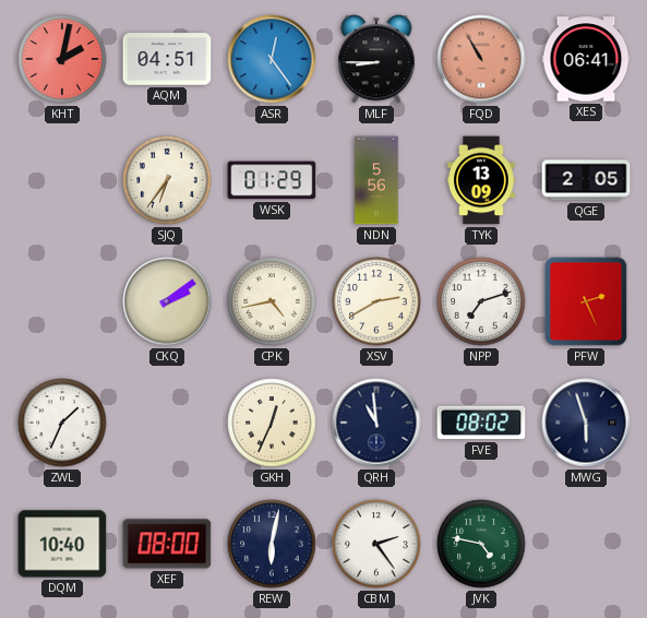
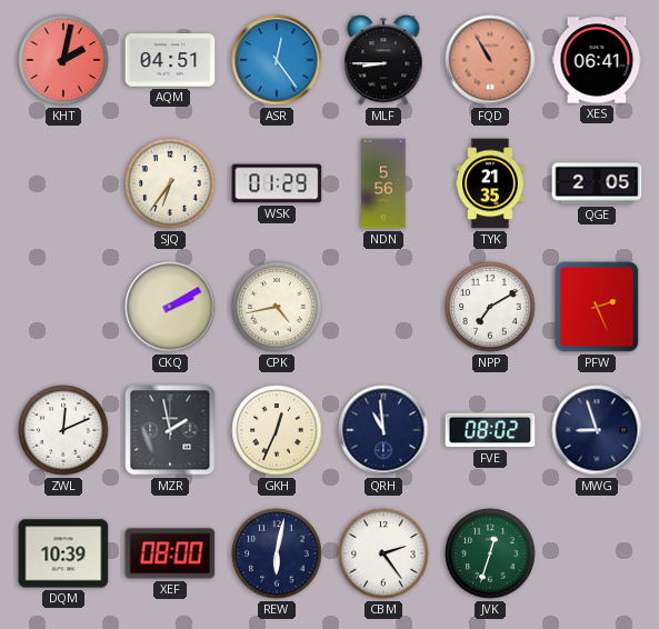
TYK: 13:09 -> 21:35
CKQ: 2:09 -> 2:10
XSV: 2:40 -> none
NPP: 7:12 -> 7:10
ZWL: 1:34 -> 12:11
MZR: none -> 1:58
MWG: 5:57 -> 8:57
DQM: 10:40 -> 10:39
JVK: 4:47 -> 12:33
